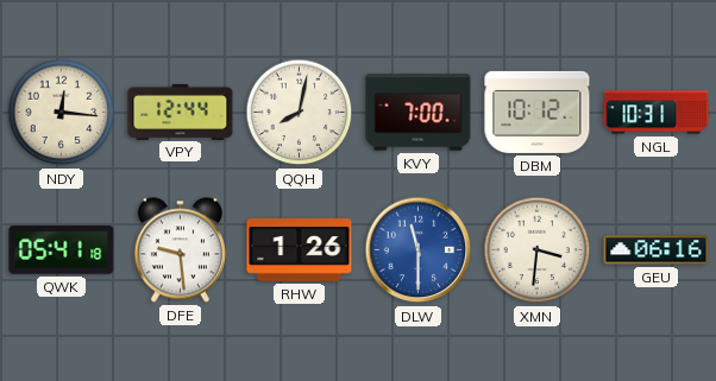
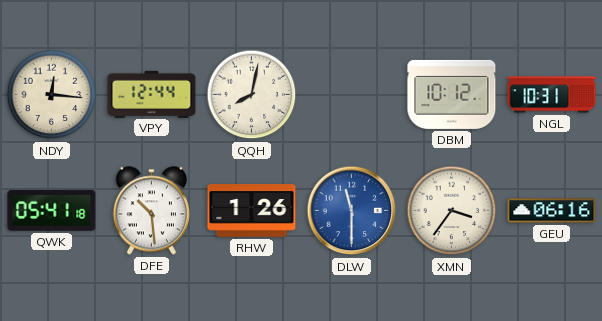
KVY: 7:00 -> none
DFE: 9:29 -> 10:29
XMN: 3:31 -> 3:36
